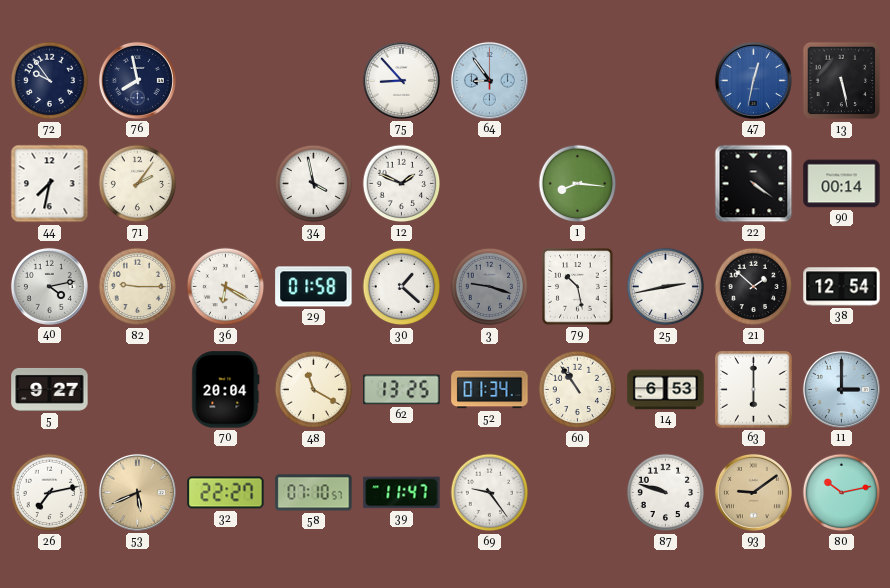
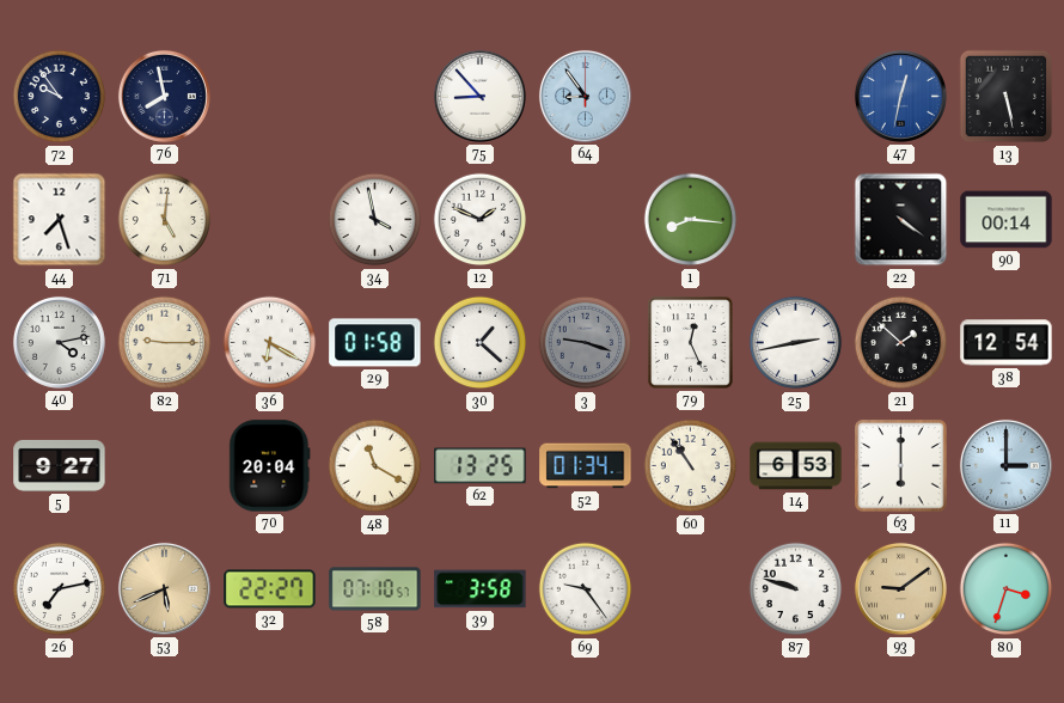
44: 7:32 -> 7:27
71: 2:06 -> 5:01
79: 10:28 -> 12:26
39: 11:47 -> 3:58
80: 10:13 -> 3:33
